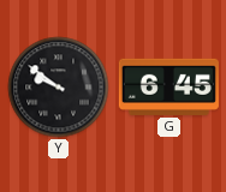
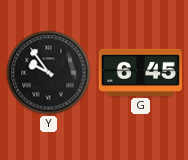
Y: 9:51 -> 9:54
